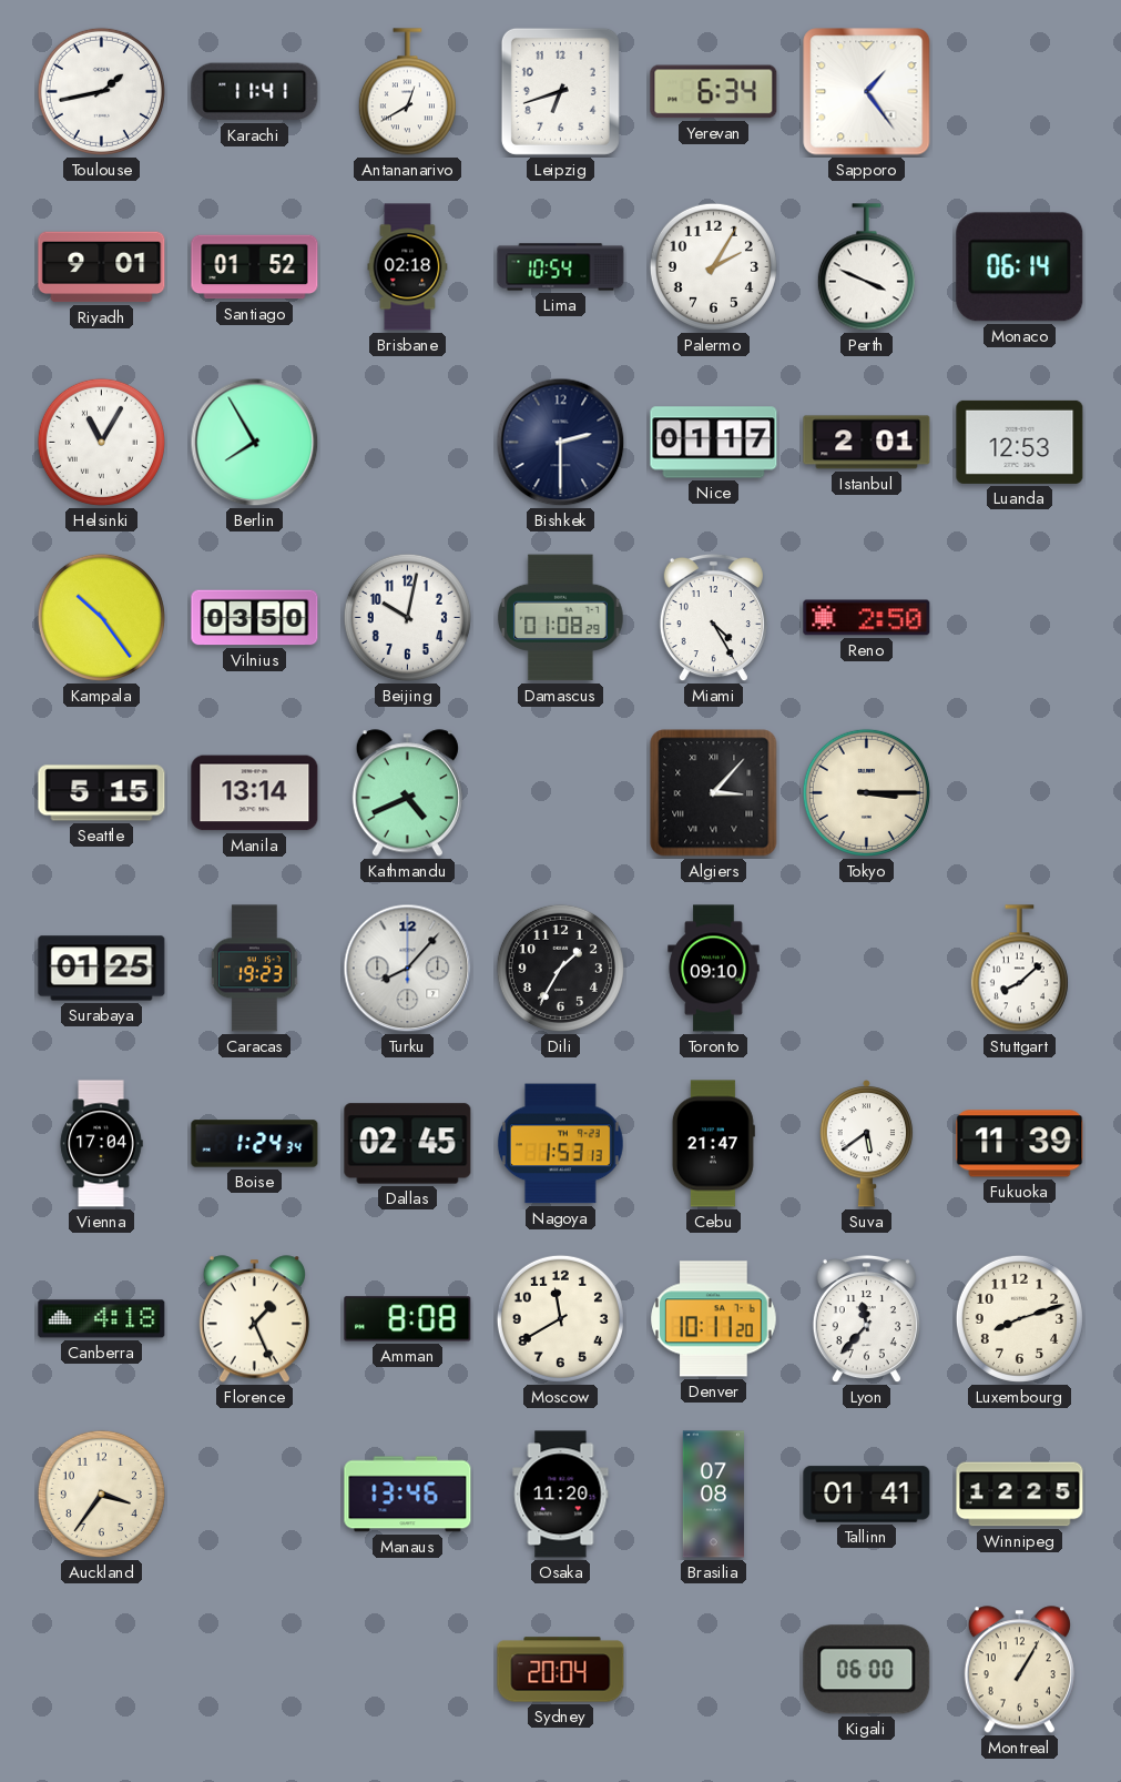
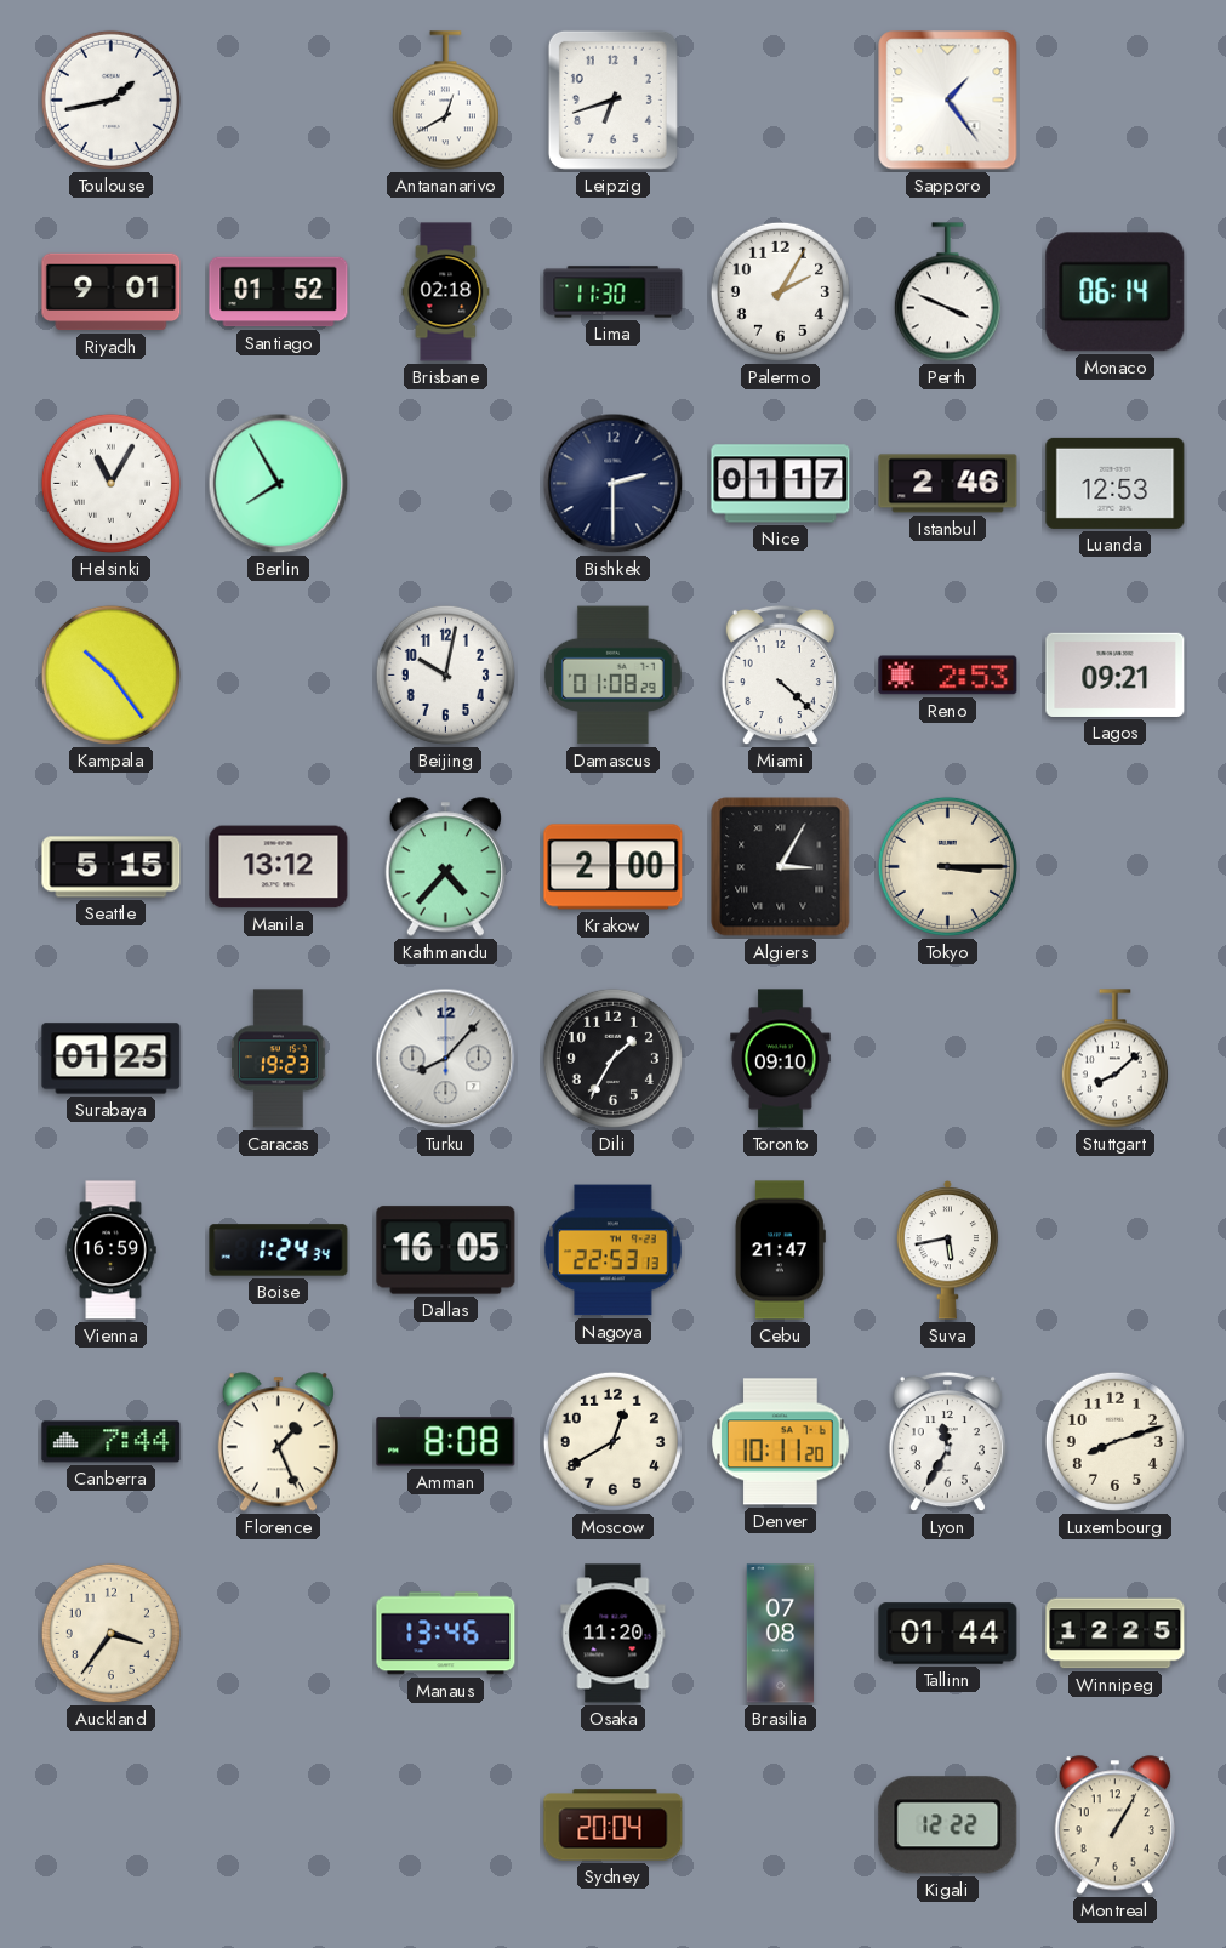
Karachi: 11:41 -> none
Yerevan: 6:34 -> none
Lima: 10:54 -> 11:30
Istanbul: 2:01 -> 2:46
Vilnius: 03:50 -> none
Miami: 4:25 -> 4:22
Reno: 2:50 -> 2:53
Lagos: none -> 09:21
Manila: 13:14 -> 13:12
Kathmandu: 4:41 -> 4:37
Krakow: none -> 2:00
Algiers: 3:07 -> 3:05
Vienna: 17:04 -> 16:59
Dallas: 02:45 -> 16:05
Nagoya: 1:53 -> 22:53
Suva: 5:39 -> 5:43
Fukuoka: 11:39 -> none
Canberra: 4:18 -> 7:44
Moscow: 11:40 -> 12:40
Lyon: 11:37 -> 11:35
Tallinn: 01:41 -> 01:44
Kigali: 06:00 -> 12:22
